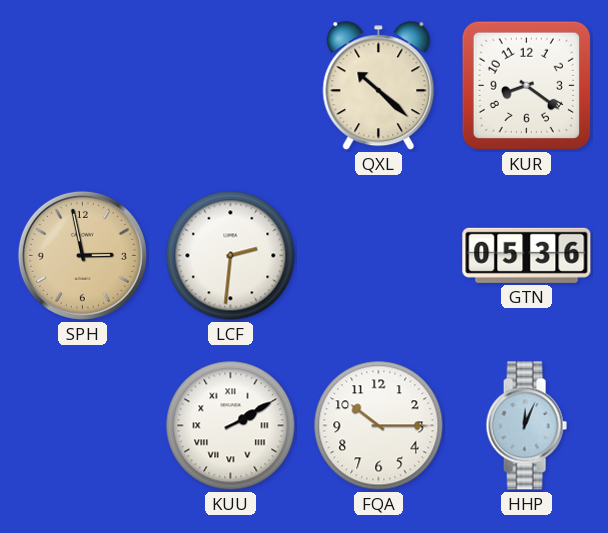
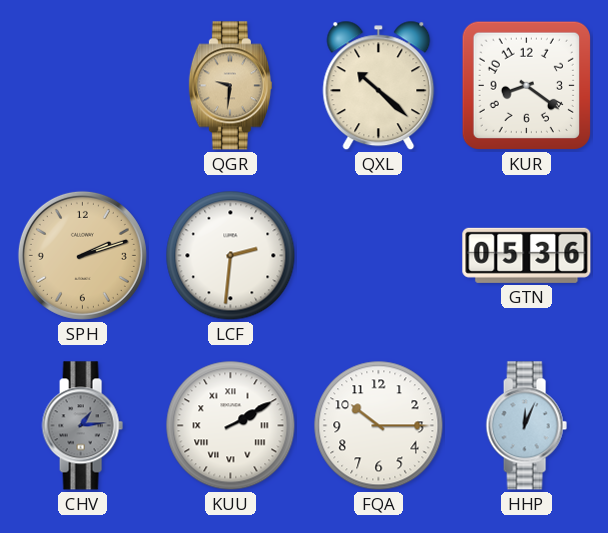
QGR: none -> 9:31
SPH: 2:58 -> 2:12
CHV: none -> 1:14
